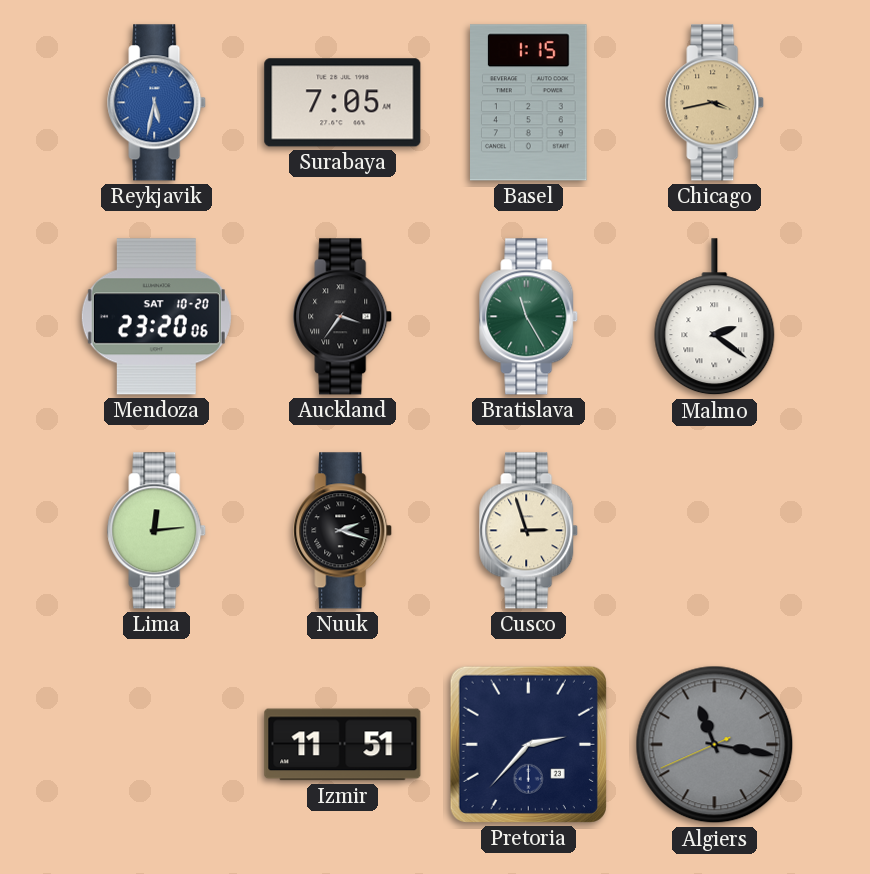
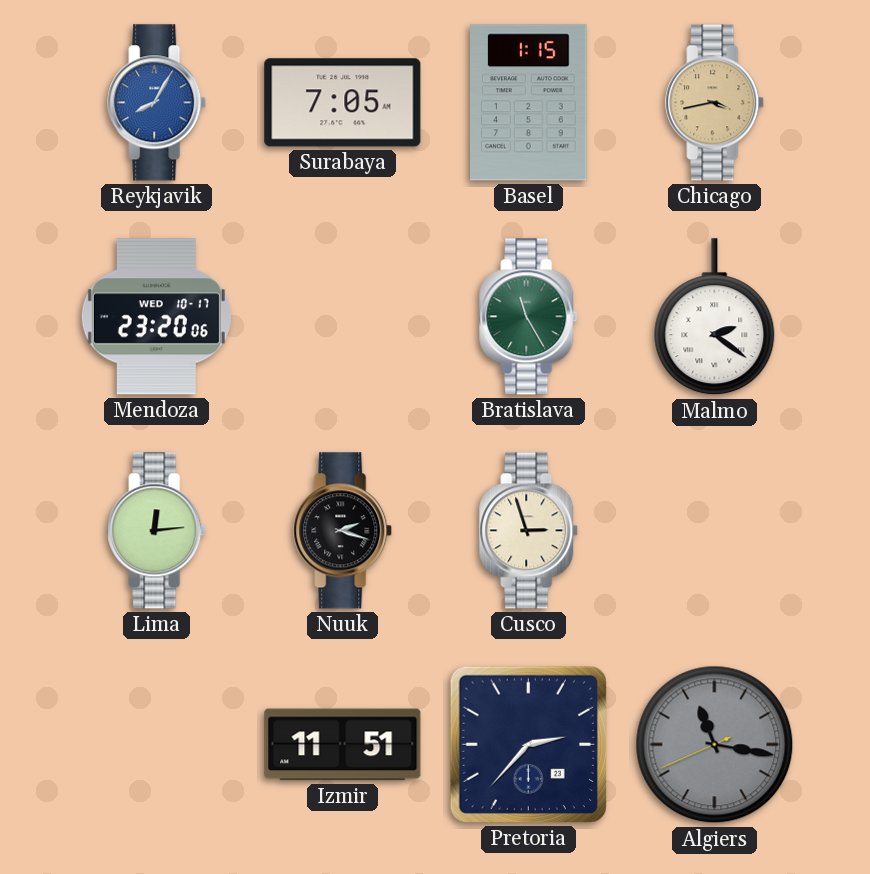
Reykjavik: 5:32 -> 8:05
Mendoza date: SAT 10-20 -> WED 10-17
Auckland: 3:36 -> none
